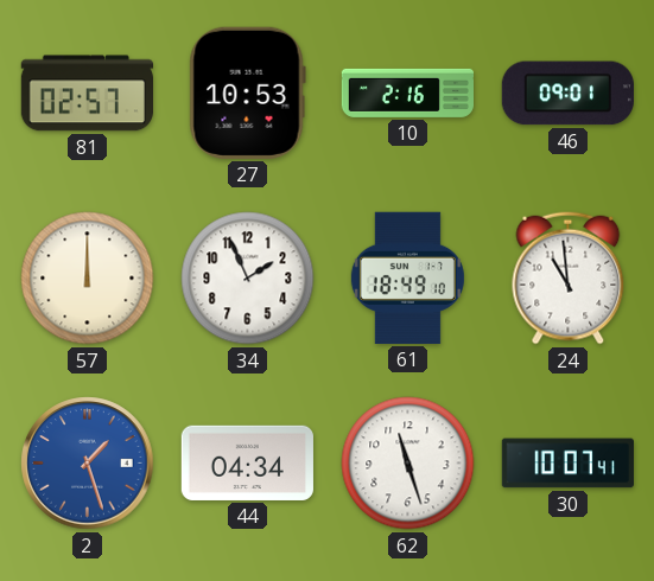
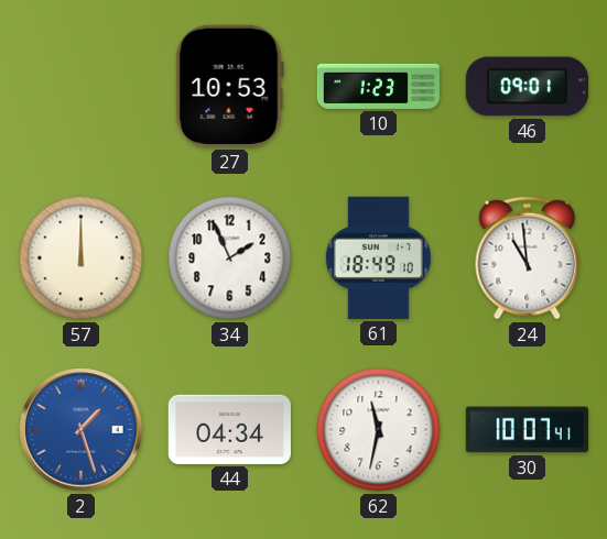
81: 02:57 -> none
10: 2:16 -> 1:23
62: 11:27 -> 11:32
